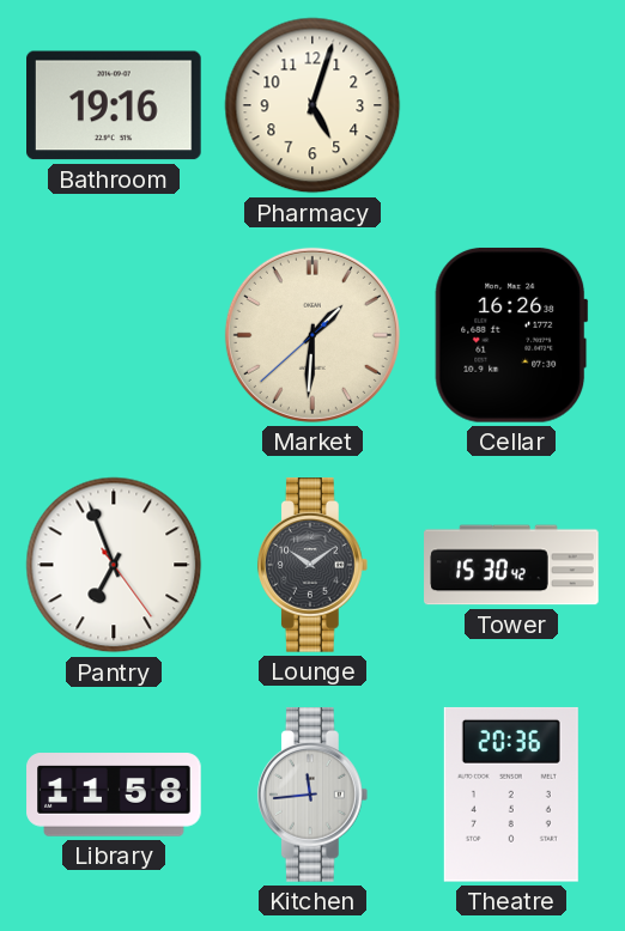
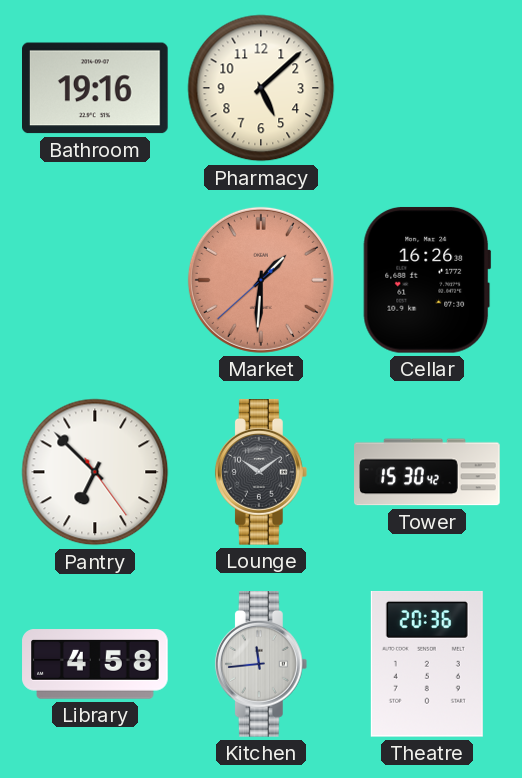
Pharmacy: 5:03 -> 5:08
Market dial: cream -> salmon
Pantry: 6:56 -> 6:52
Library: 11:58 -> 4:58
